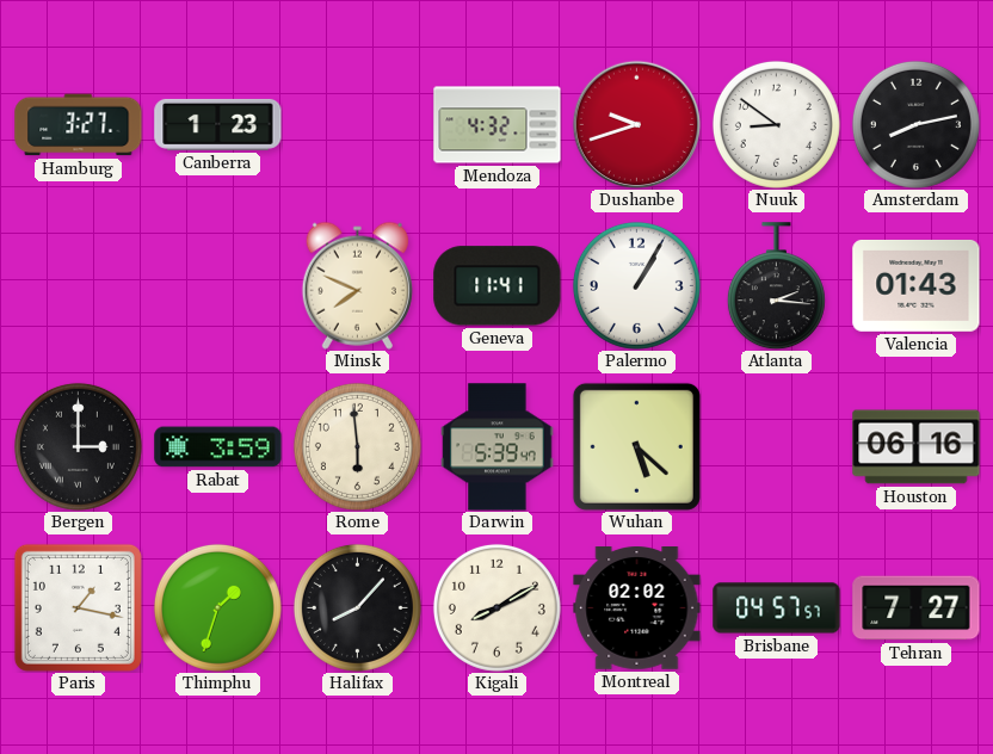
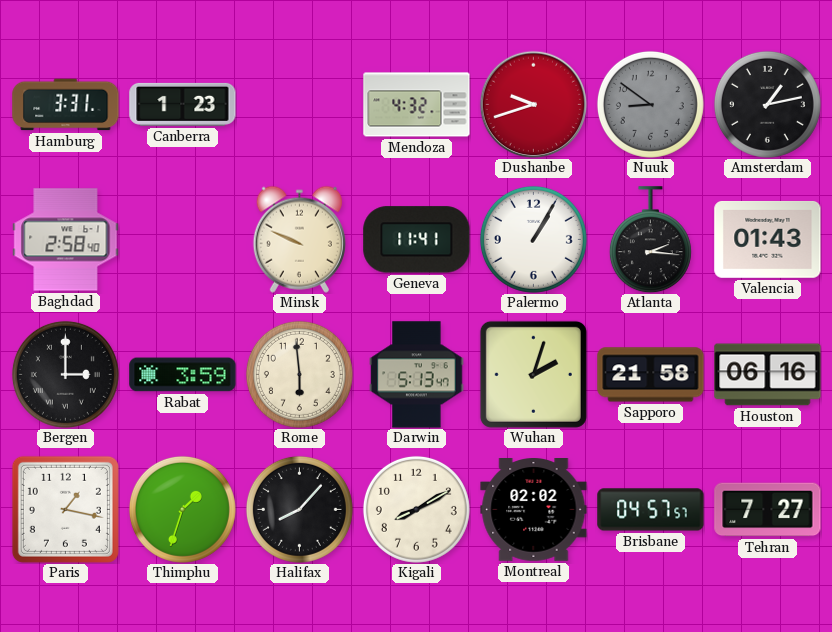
Hamburg: 3:27 -> 3:31
Nuuk dial: white -> grey
Amsterdam: 8:13 -> 1:13
Baghdad: none -> 2:58
Minsk: 7:49 -> 9:49
Darwin: 5:39 -> 5:13
Wuhan: 5:22 -> 2:03
Sapporo: none -> 21:58
